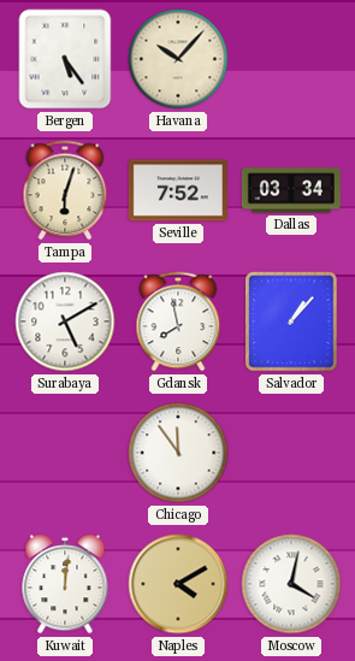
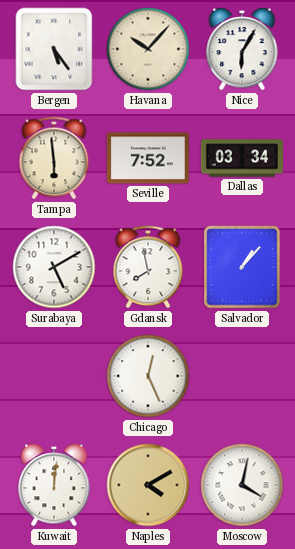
Nice: none -> 6:05
Tampa: 6:03 -> 5:59
Chicago: 11:54 -> 12:26
